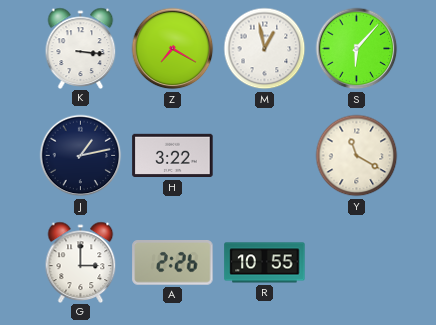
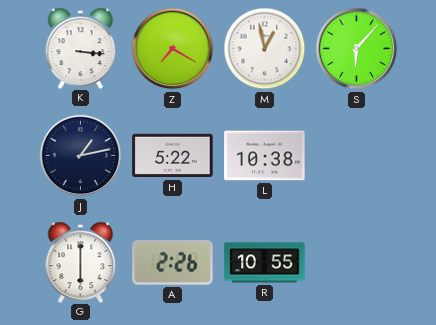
H: 3:22 -> 5:22
L: none -> 10:38
Y: 11:20 -> none
G: 3:00 -> 6:00
